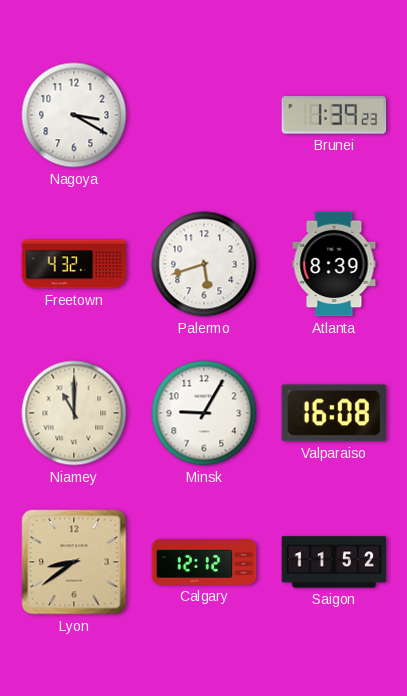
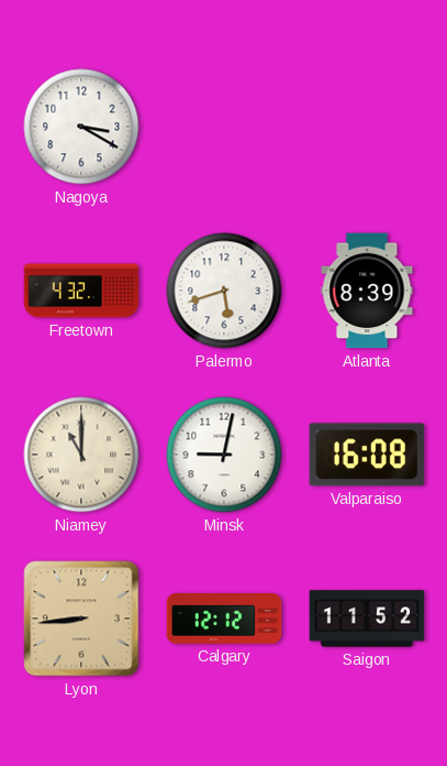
Brunei: 1:39 -> none
Minsk: 9:05 -> 9:02
Lyon: 8:39 -> 8:44
